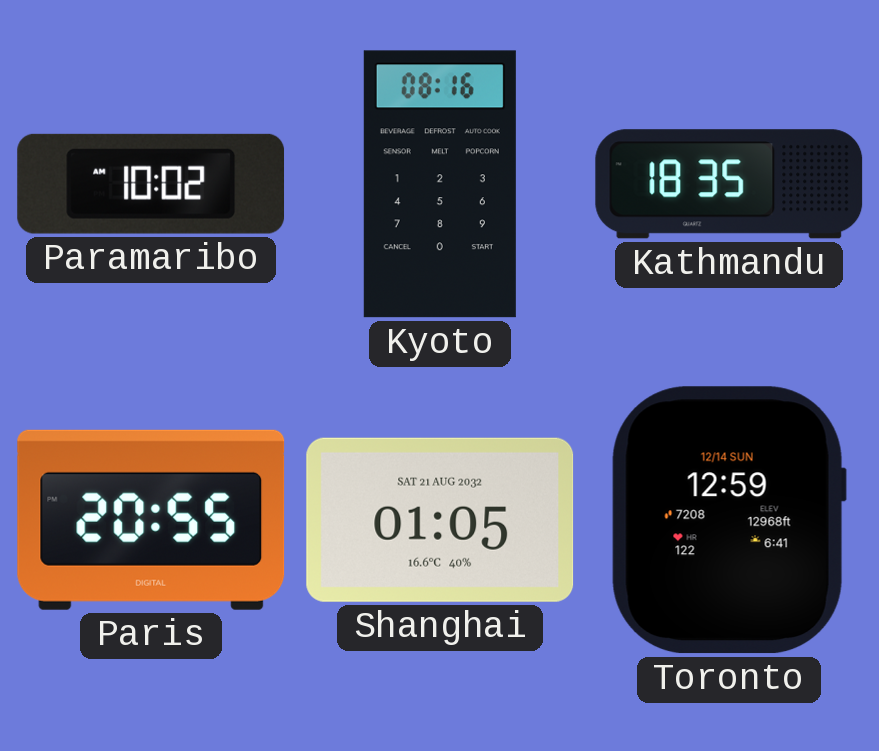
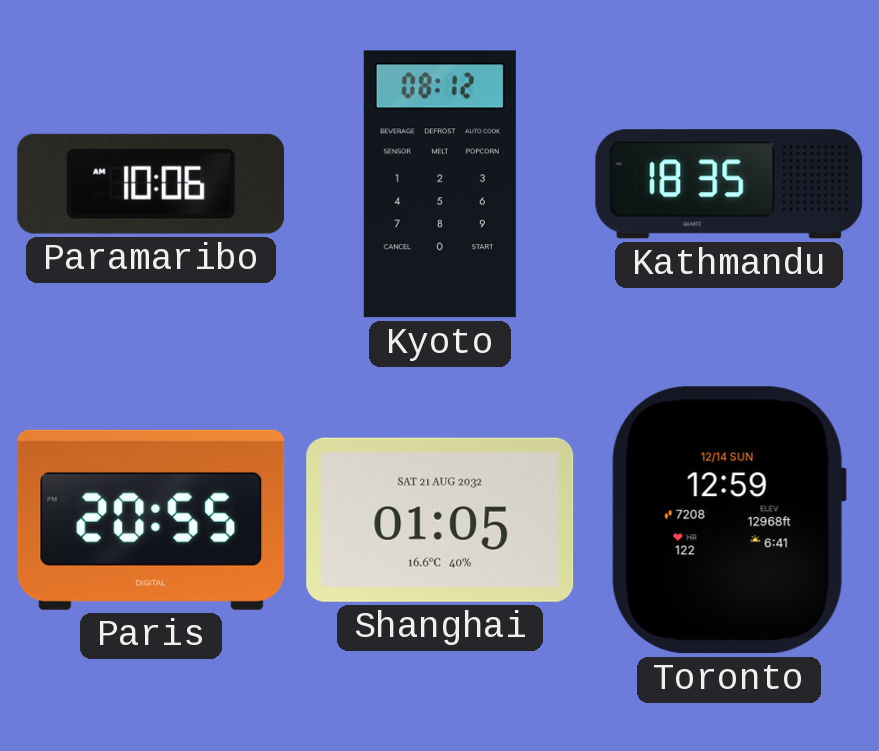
Paramaribo: 10:02 -> 10:06
Kyoto: 08:16 -> 08:12
